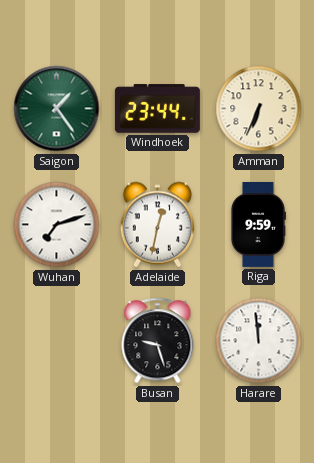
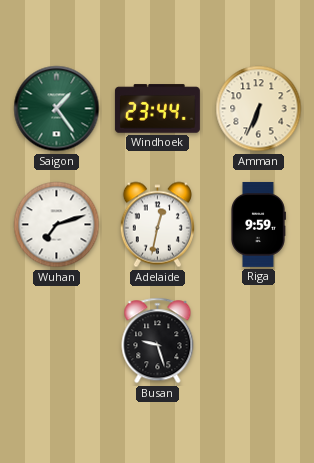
Harare: 11:59 -> none
